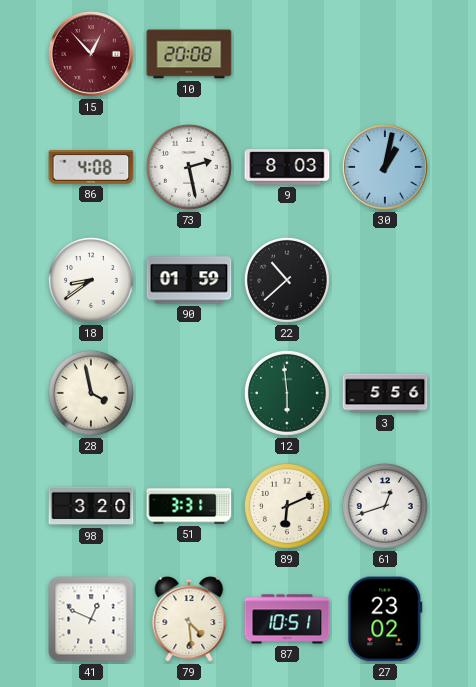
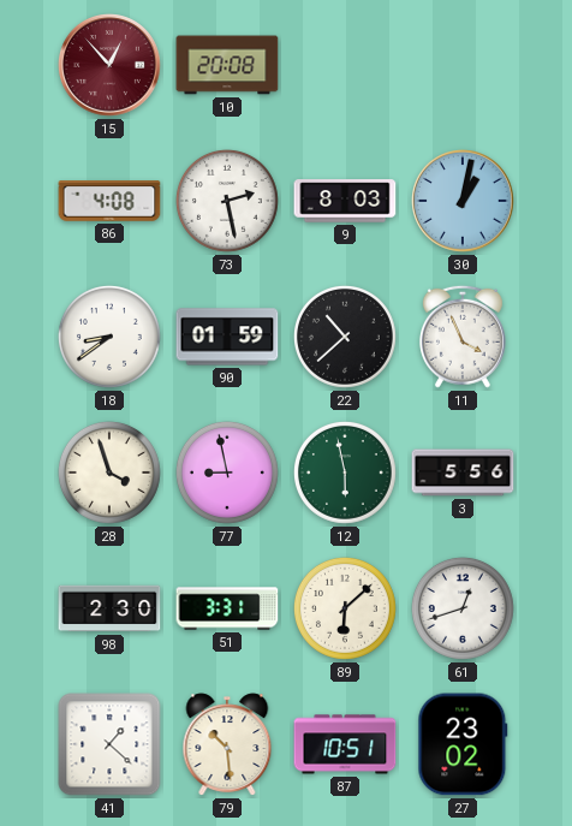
11: none -> 3:56
28: 3:58 -> 3:57
77: none -> 8:58
12: 5:59 -> 5:58
98: 3:20 -> 2:30
89: 6:11 -> 6:08
41: 12:49 -> 1:22
79: 4:29 -> 10:29
